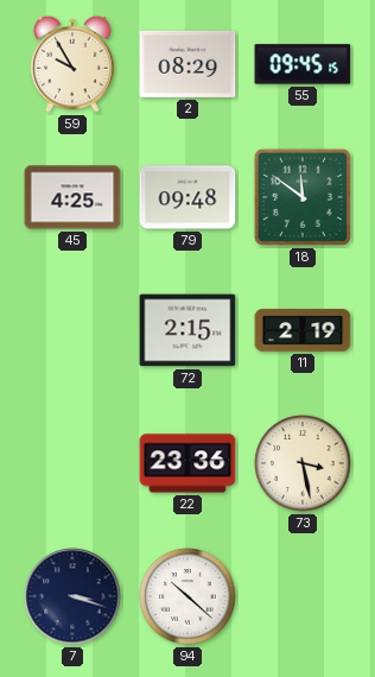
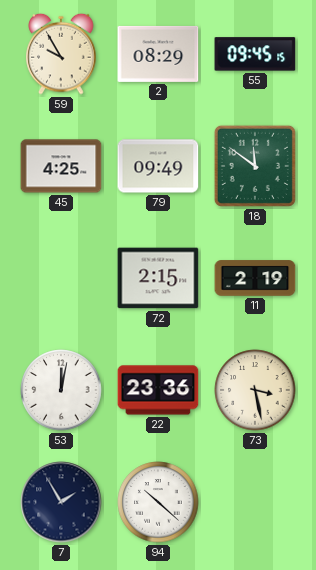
79: 09:48 -> 09:49
53: none -> 12:02
7: 3:18 -> 1:55
